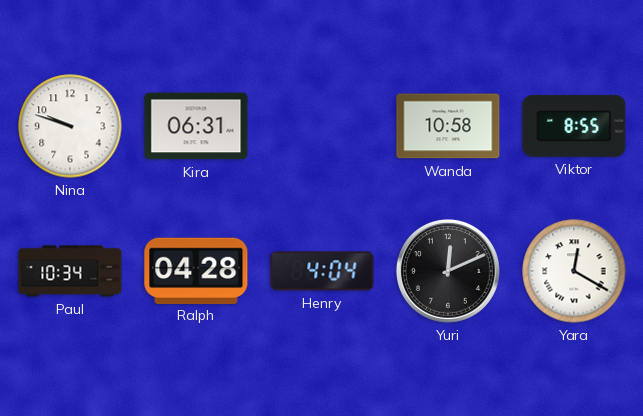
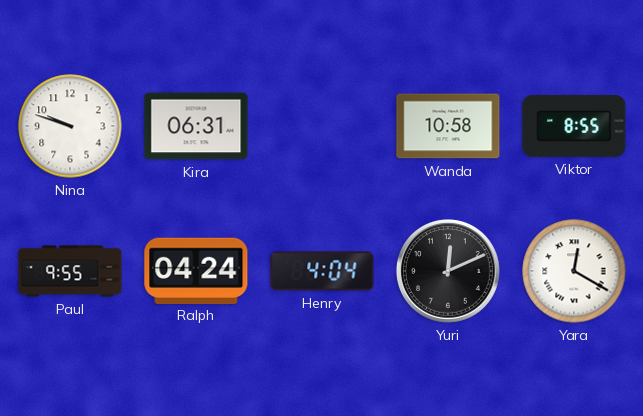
Paul: 10:34 -> 9:55
Ralph: 04:28 -> 04:24
